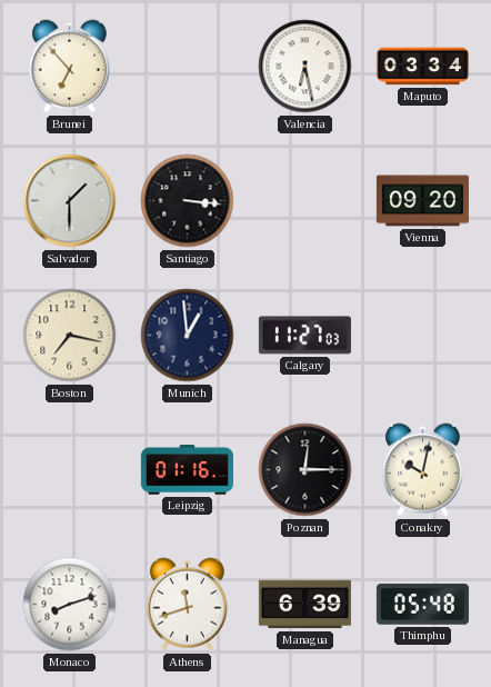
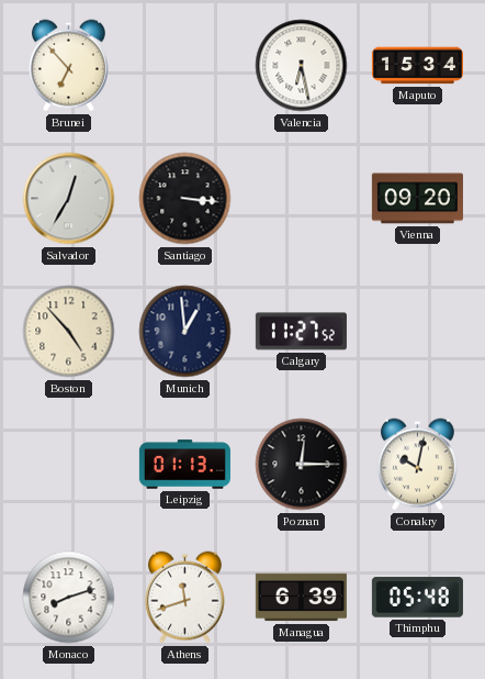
Maputo: 03:34 -> 15:34
Salvador: 1:30 -> 12:35
Boston: 7:17 -> 4:53
Calgary: 11:27:03 -> 11:27:52
Leipzig: 01:16 -> 01:13
